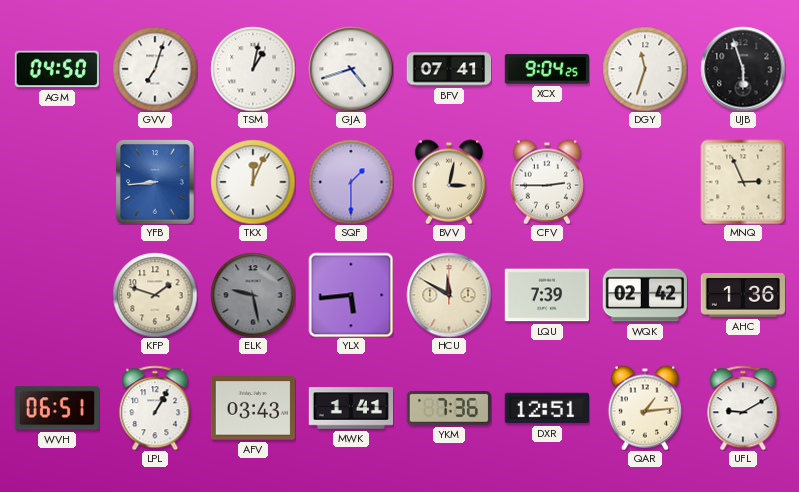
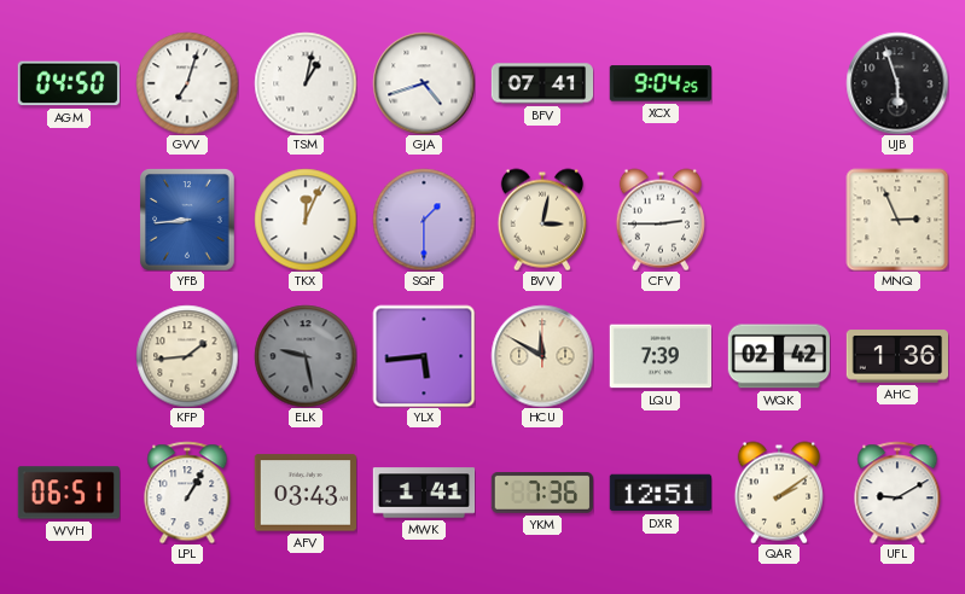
DGY: 11:33 -> none
KFP: 1:48 -> 1:44
QAR: 1:14 -> 2:09
